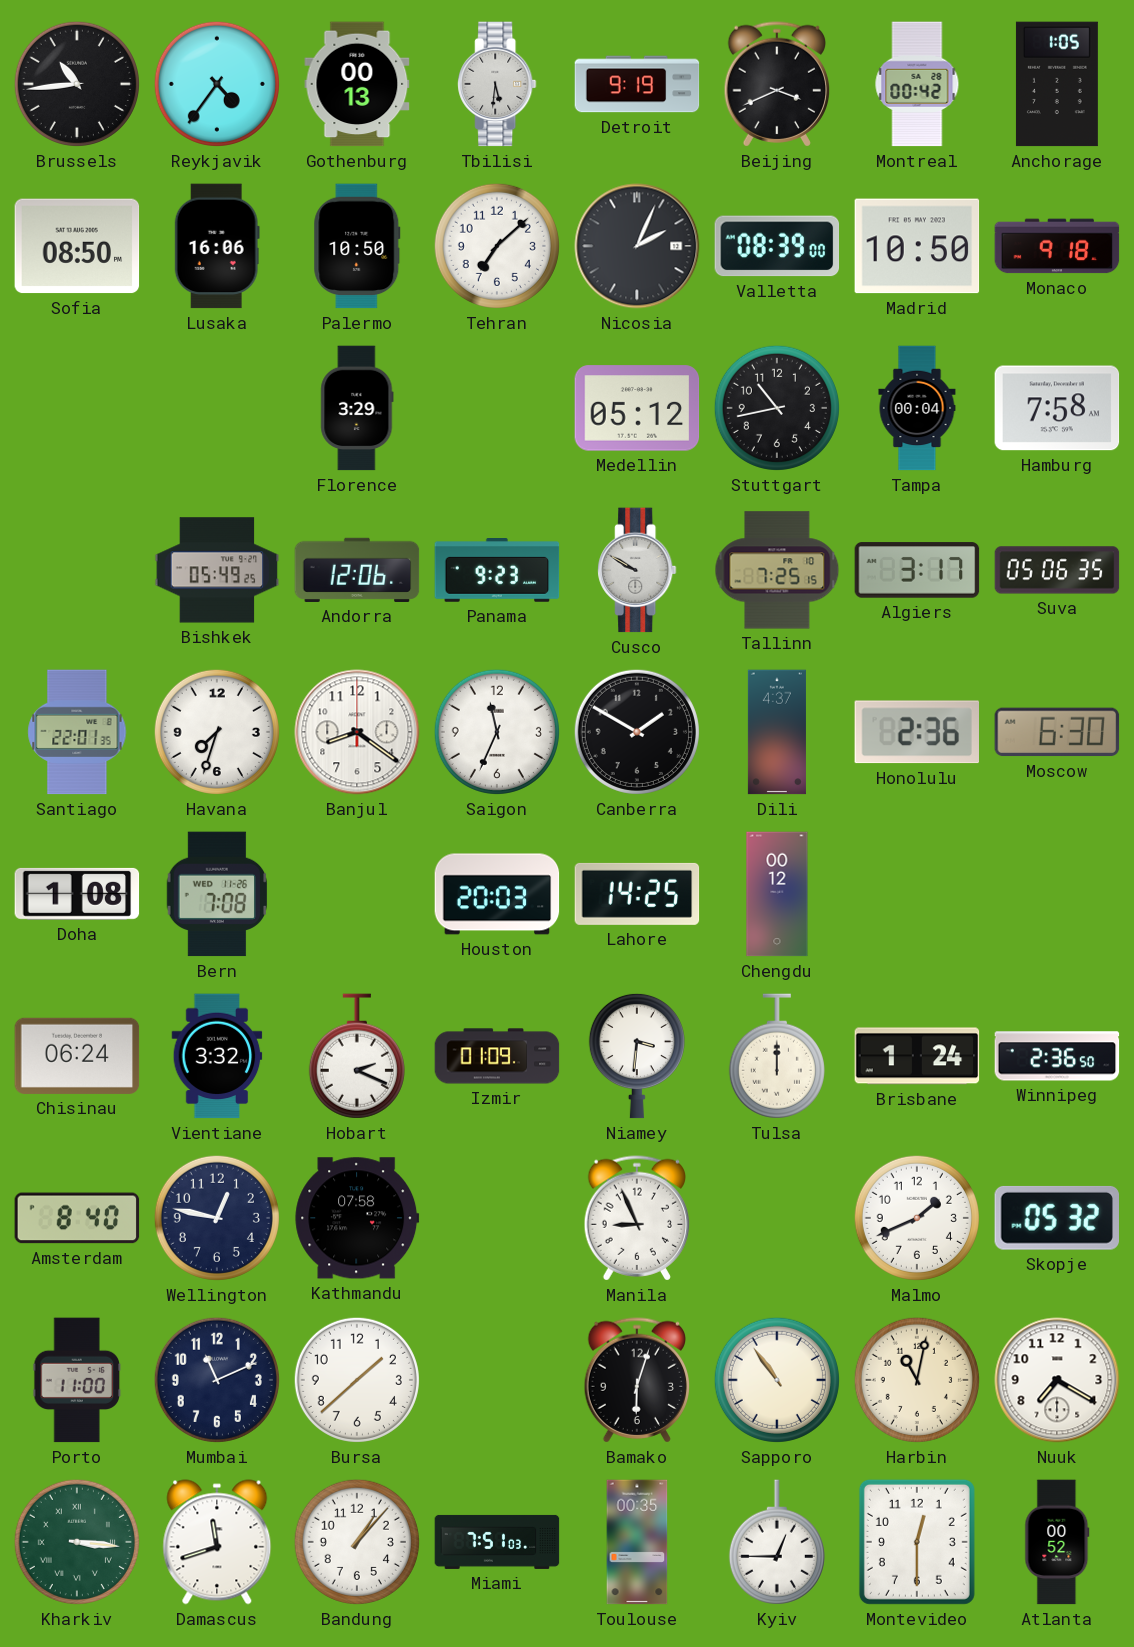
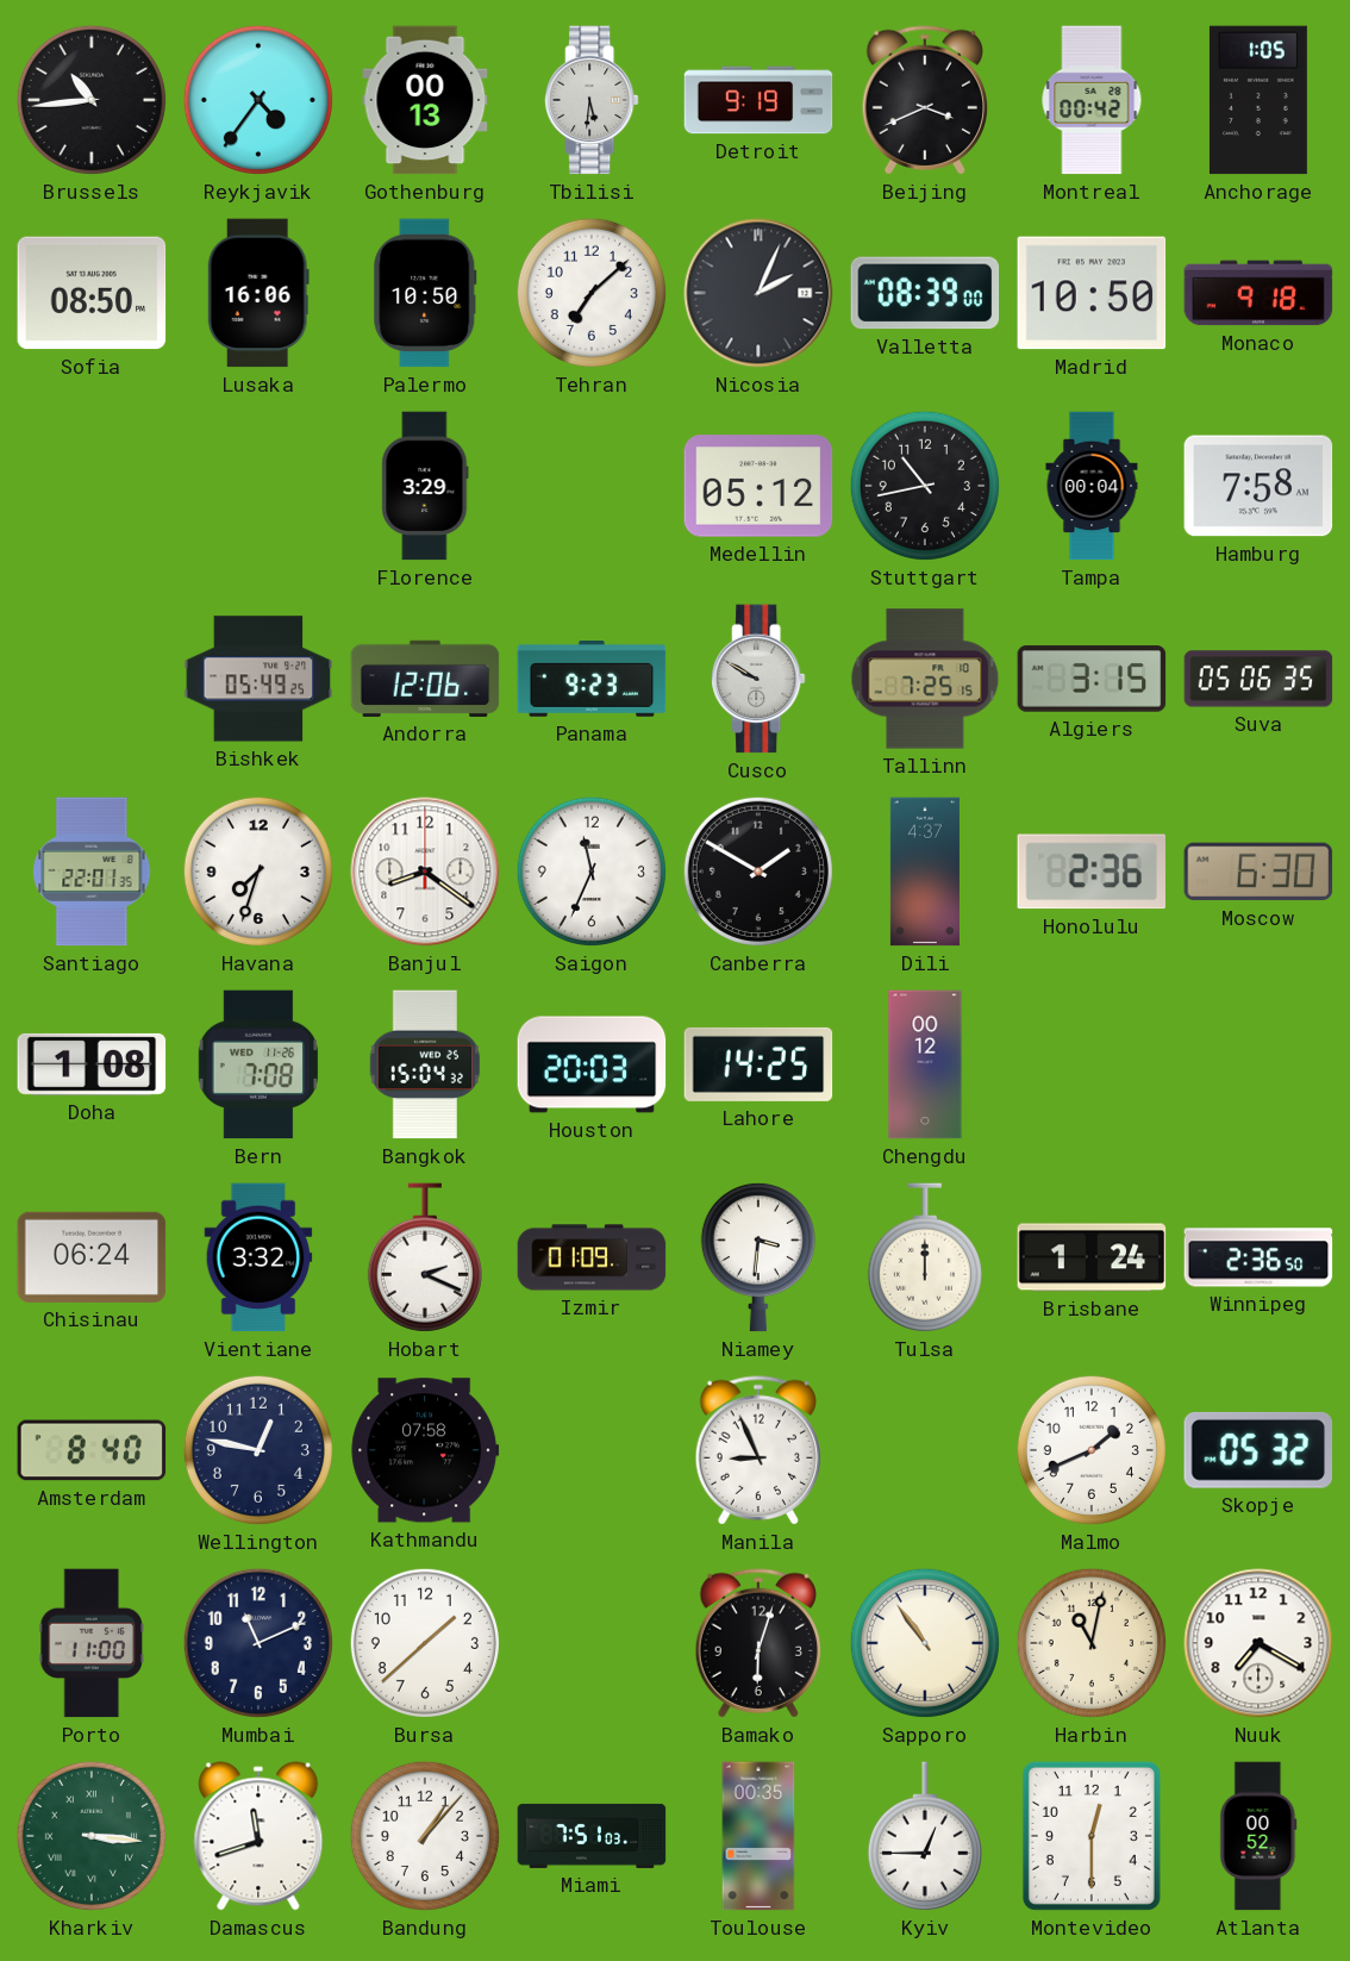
Algiers: 3:17 -> 3:15
Bangkok: none -> 15:04
